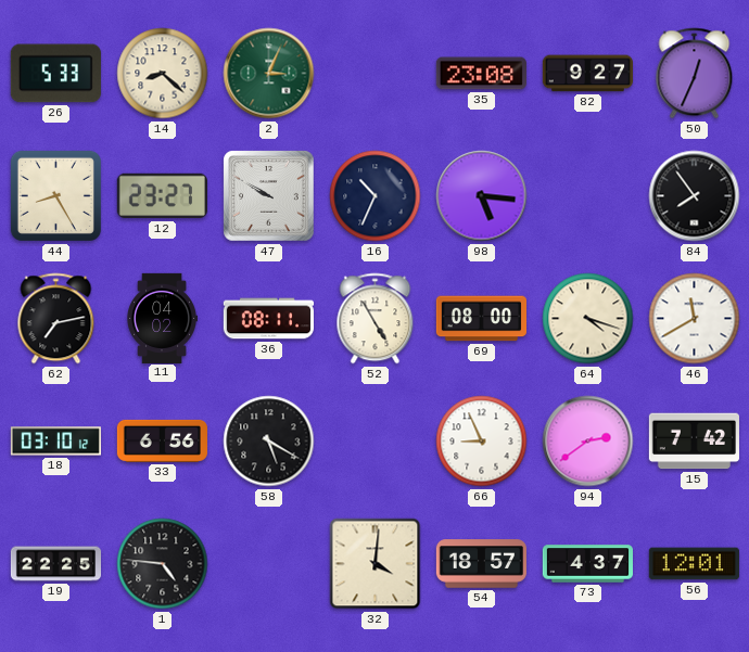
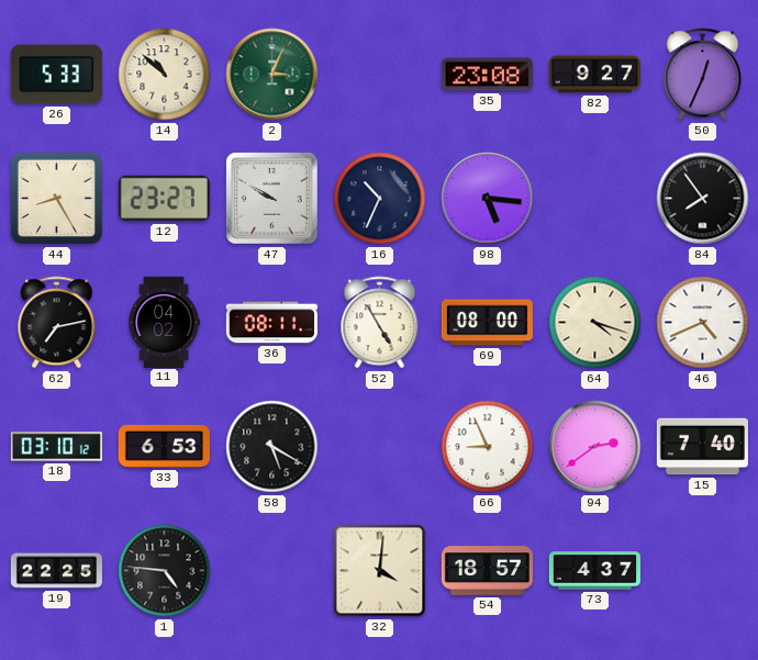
14: 8:22 -> 10:52
46: 11:40 -> 4:41
33: 6:56 -> 6:53
15: 7:42 -> 7:40
56: 12:01 -> none
